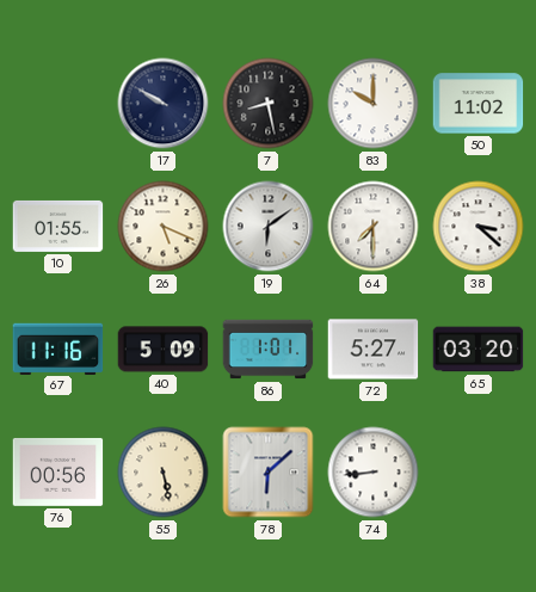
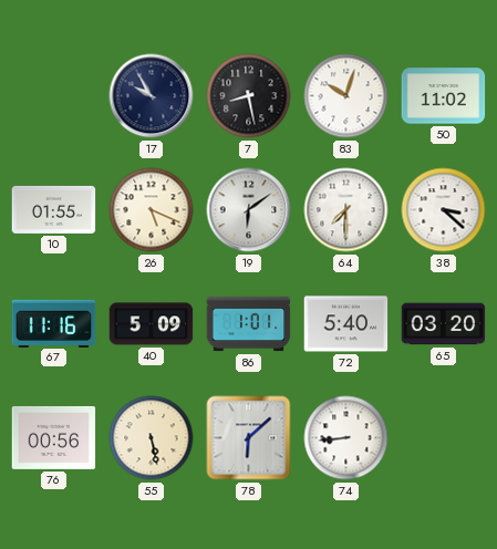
17: 9:50 -> 9:55
83: 10:00 -> 10:03
72: 5:27 -> 5:40
